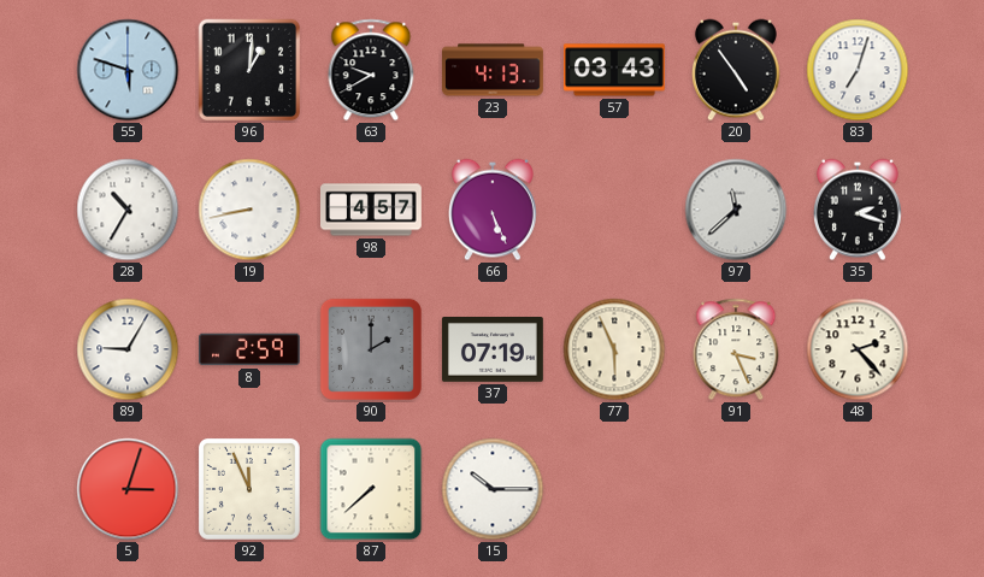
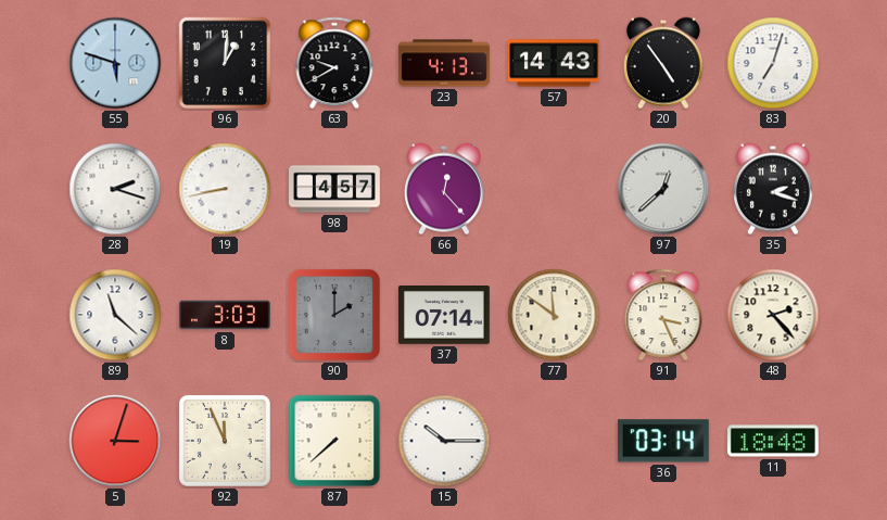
57: 03:43 -> 14:43
28: 10:35 -> 2:18
66: 5:26 -> 12:23
97: 11:38 -> 12:38
89: 9:05 -> 11:22
8: 2:59 -> 3:03
37: 07:19 -> 07:14
77: 5:56 -> 11:51
36: none -> 03:14
11: none -> 18:48
